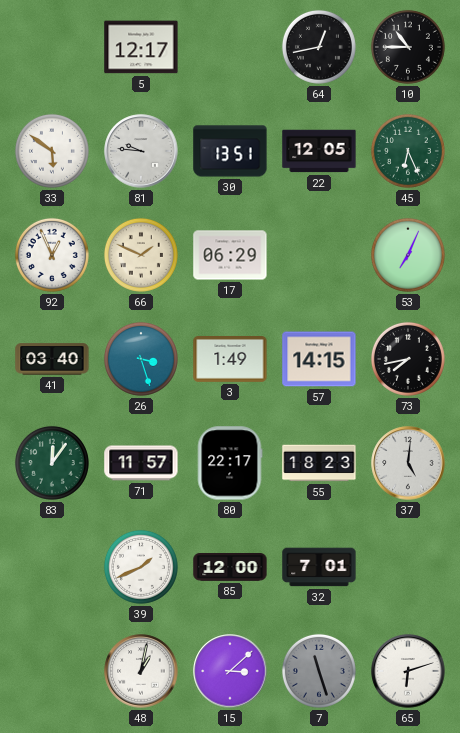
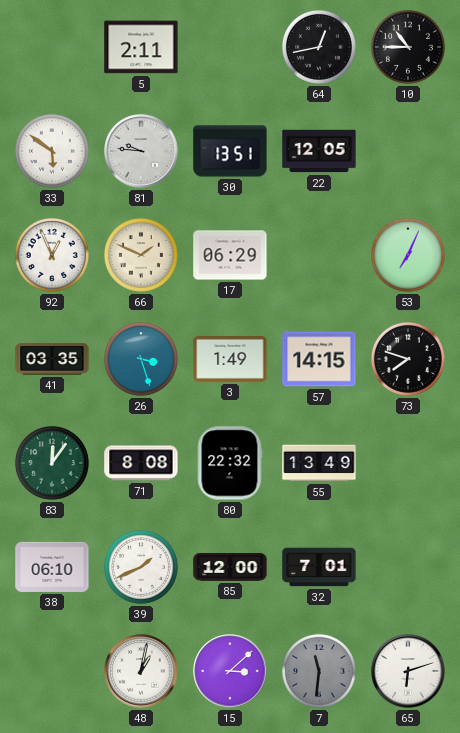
5: 12:17 -> 2:11
45: 6:26 -> none
41: 03:40 -> 03:35
73: 7:43 -> 7:48
71: 11:57 -> 8:08
80: 22:17 -> 22:32
55: 18:23 -> 13:49
37: 5:01 -> none
38: none -> 06:10
7: 11:27 -> 11:31
